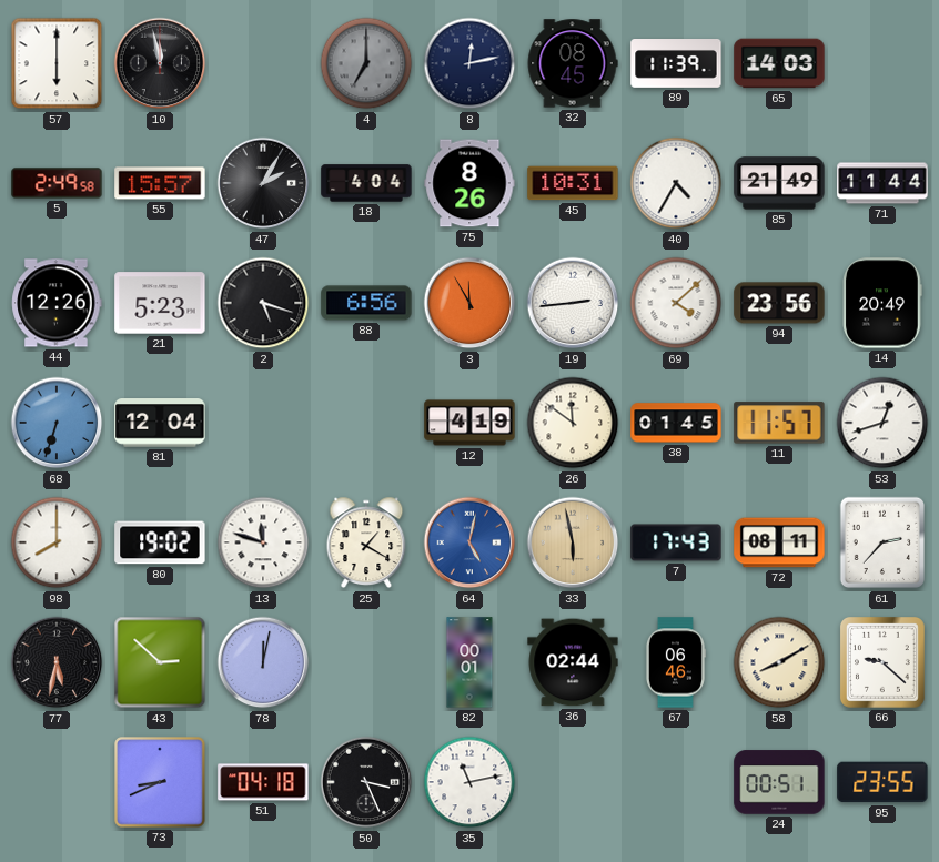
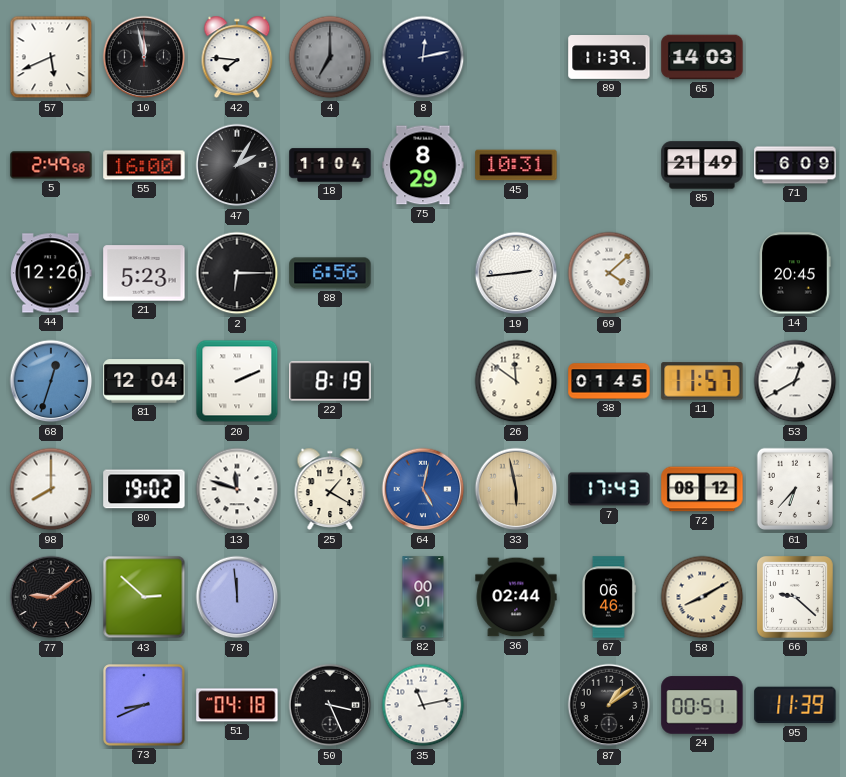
57: 6:00 -> 5:41
42: none -> 7:46
32: 08:45 -> none
55: 15:57 -> 16:00
18: 4:04 -> 11:04
75: 8:26 -> 8:29
40: 4:35 -> none
71: 11:44 -> 6:09
2: 5:18 -> 6:15
3: 11:55 -> none
94: 23:56 -> none
14: 20:49 -> 20:45
68: 6:33 -> 12:33
20: none -> 2:11
22: none -> 8:19
12: 4:19 -> none
53: 12:42 -> 12:40
72: 08:11 -> 08:12
61: 2:37 -> 6:37
77: 5:32 -> 9:09
78: 12:02 -> 11:59
87: none -> 1:09
95: 23:55 -> 11:39
